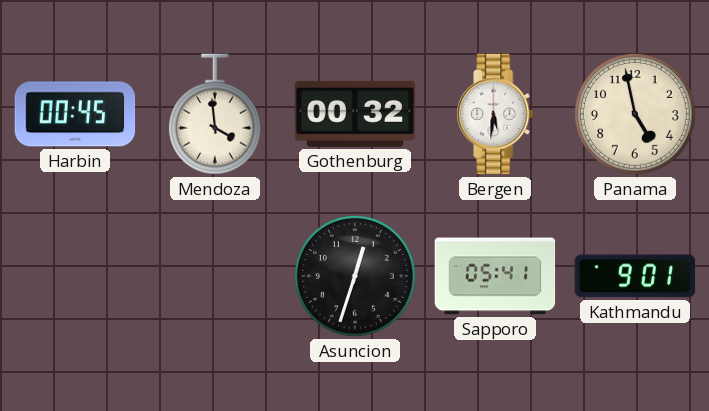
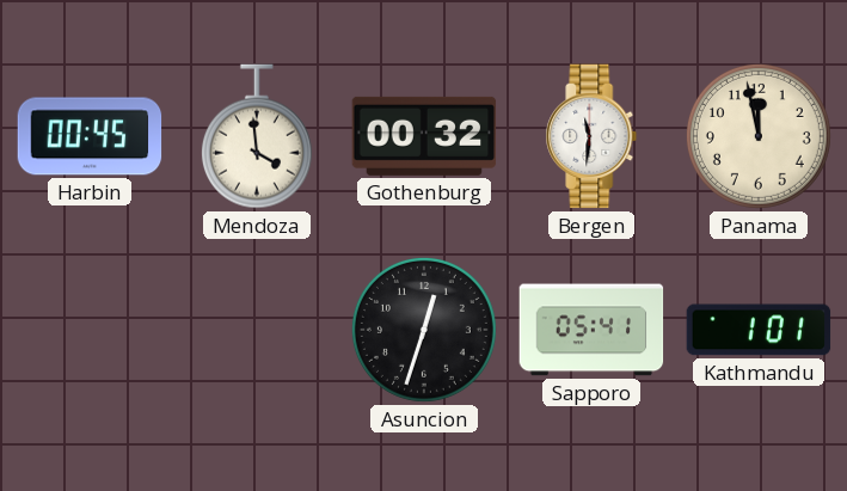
Bergen: 5:31 -> 11:31
Panama: 4:58 -> 11:58
Kathmandu: 9:01 -> 1:01
